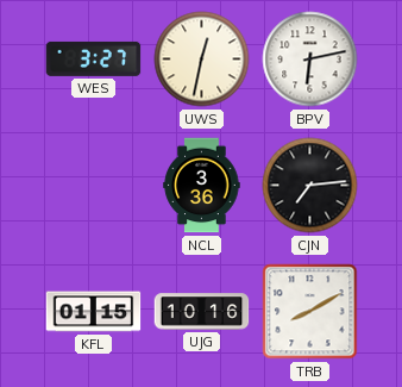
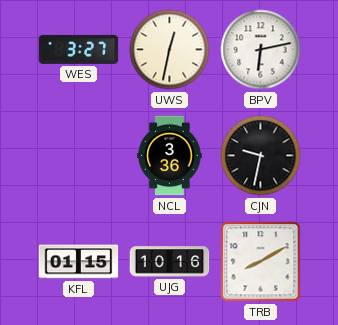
CJN: 7:14 -> 9:32
